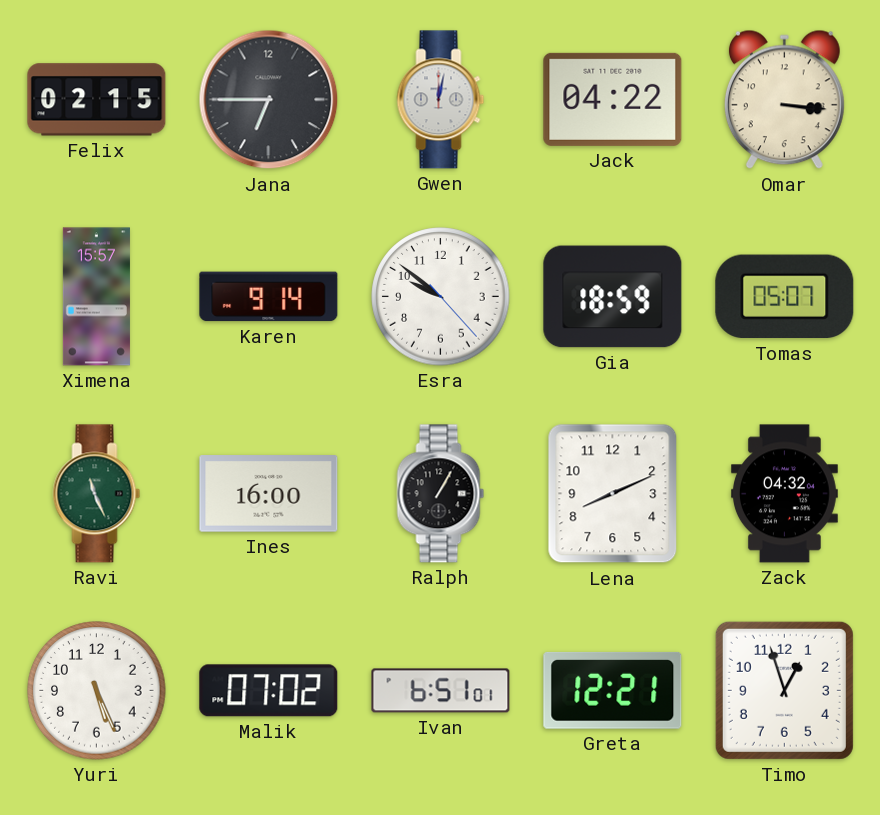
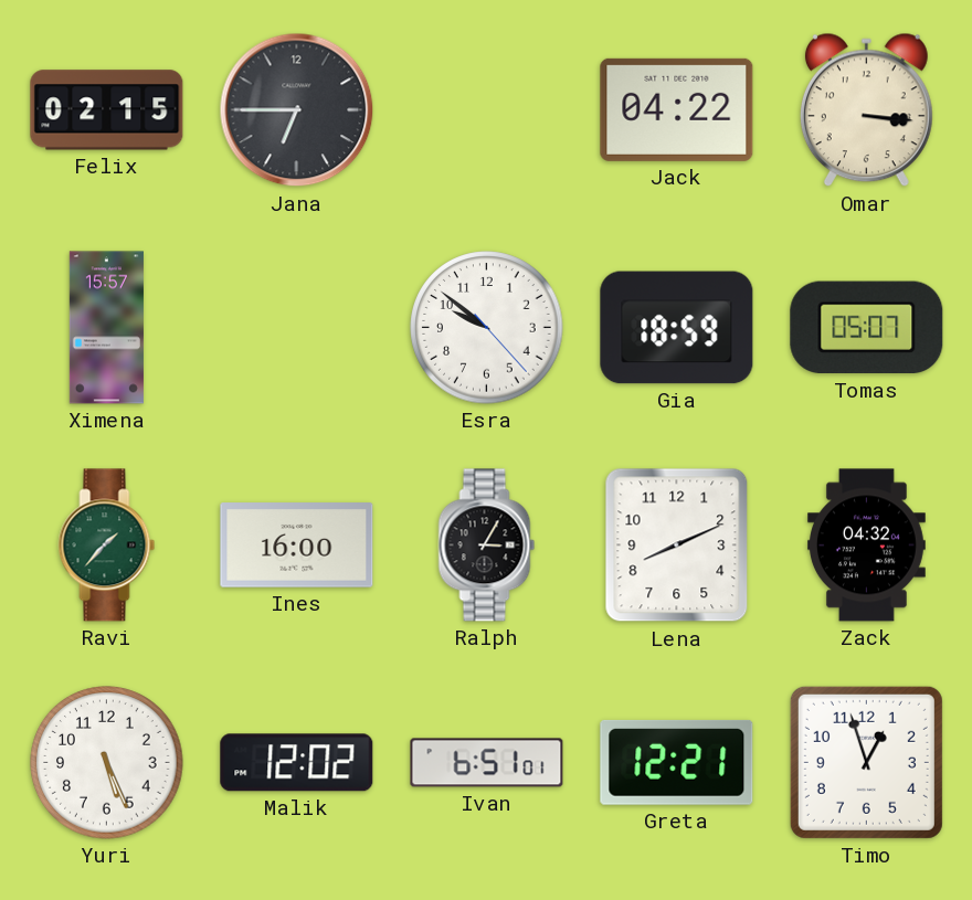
Gwen: 12:02 -> none
Karen: 9:14 -> none
Ravi: 11:26 -> 1:37
Ralph: 1:05 -> 3:05
Malik: 07:02 -> 12:02
